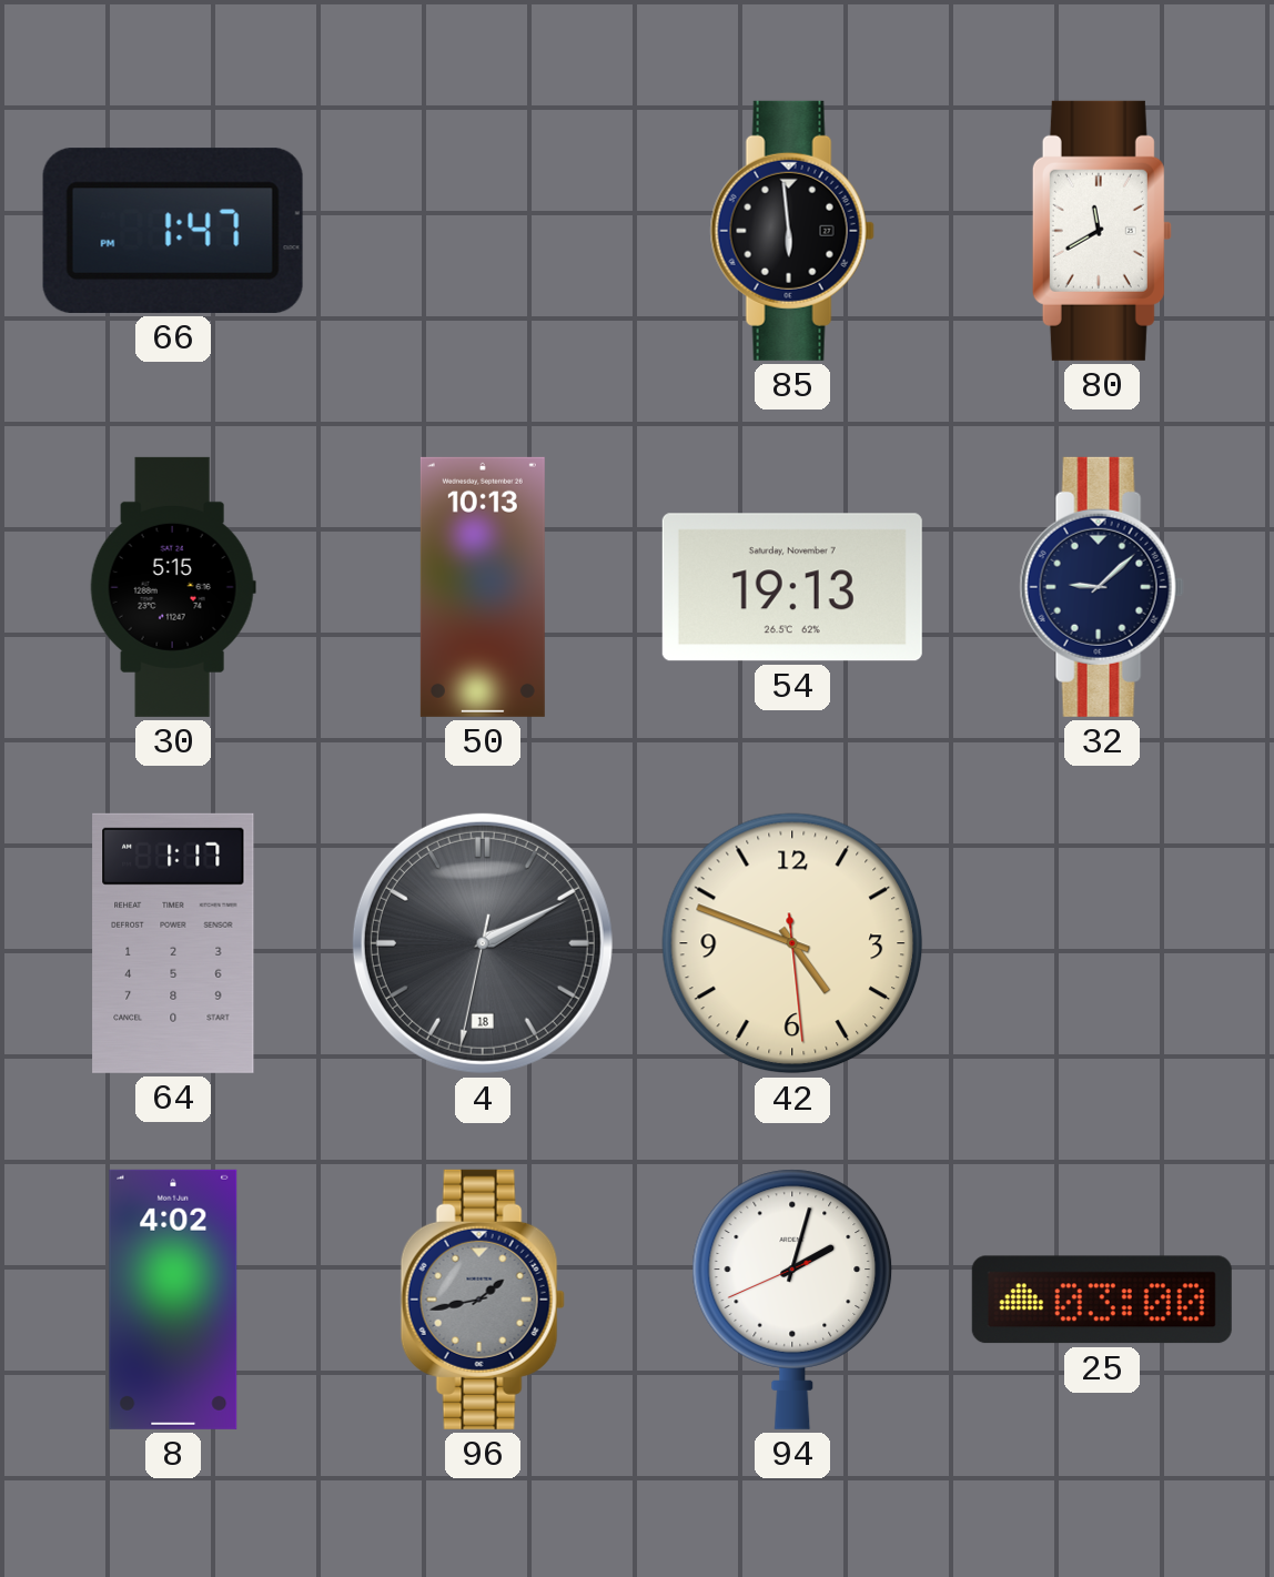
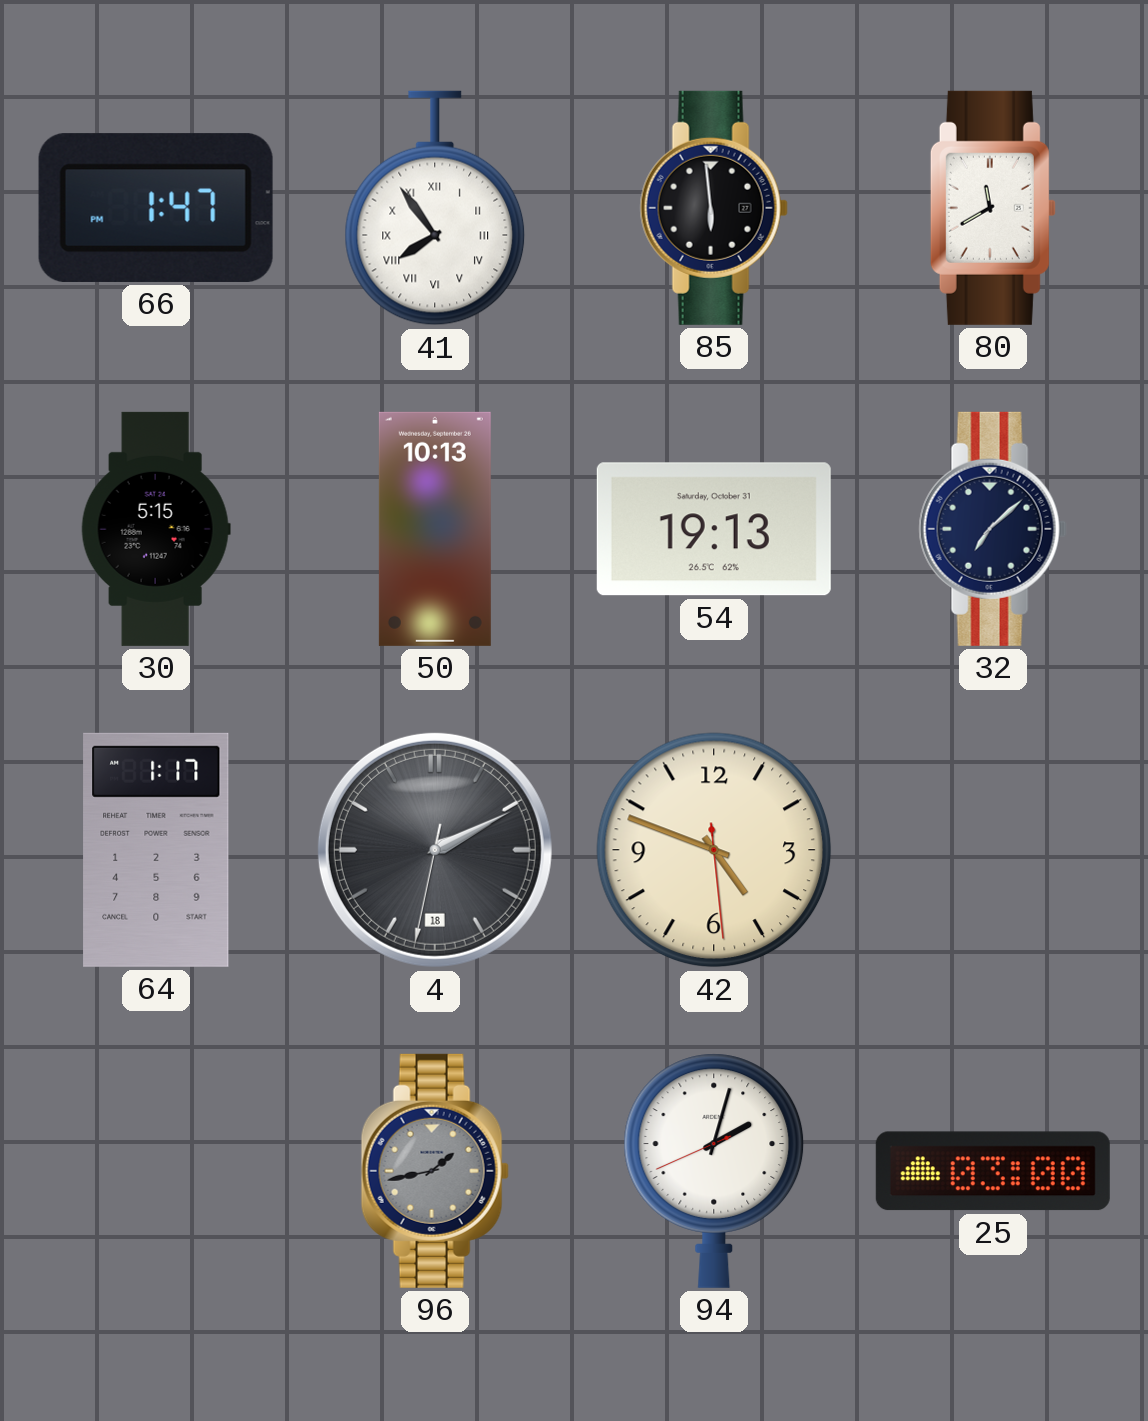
41: none -> 7:54
54 date: Saturday, November 7 -> Saturday, October 31
32: 9:08 -> 7:08
8: 4:02 -> none
